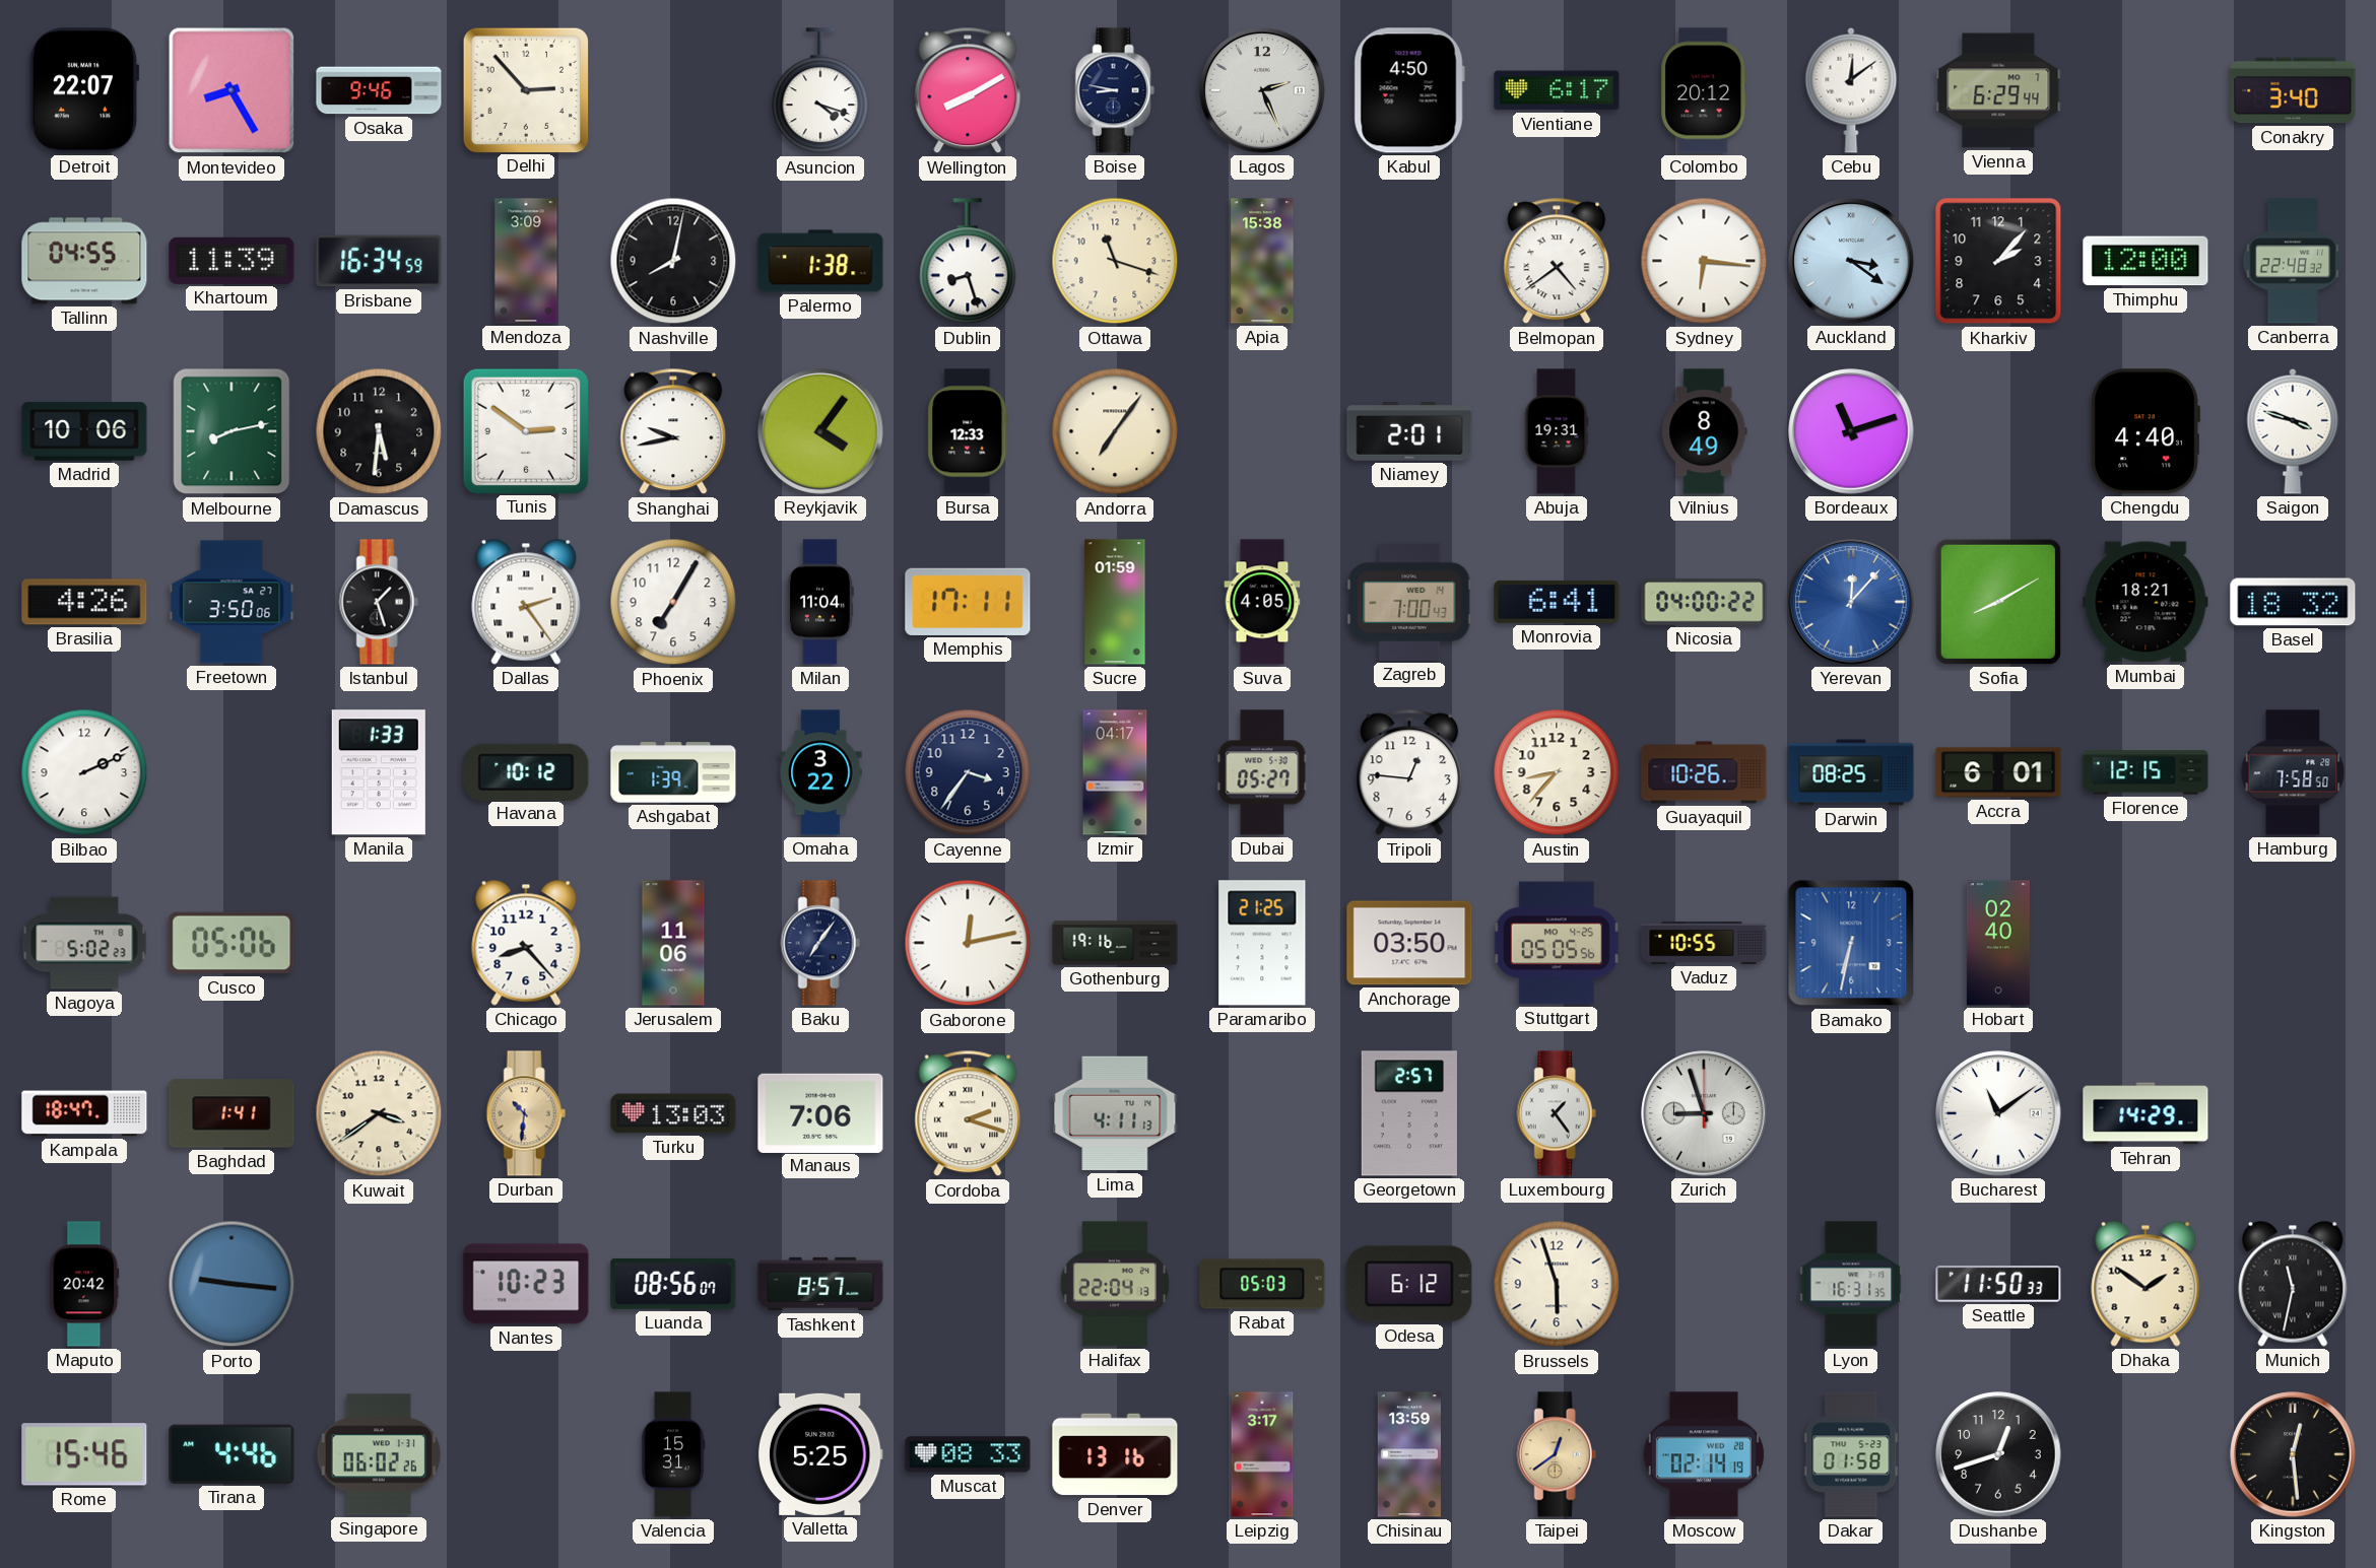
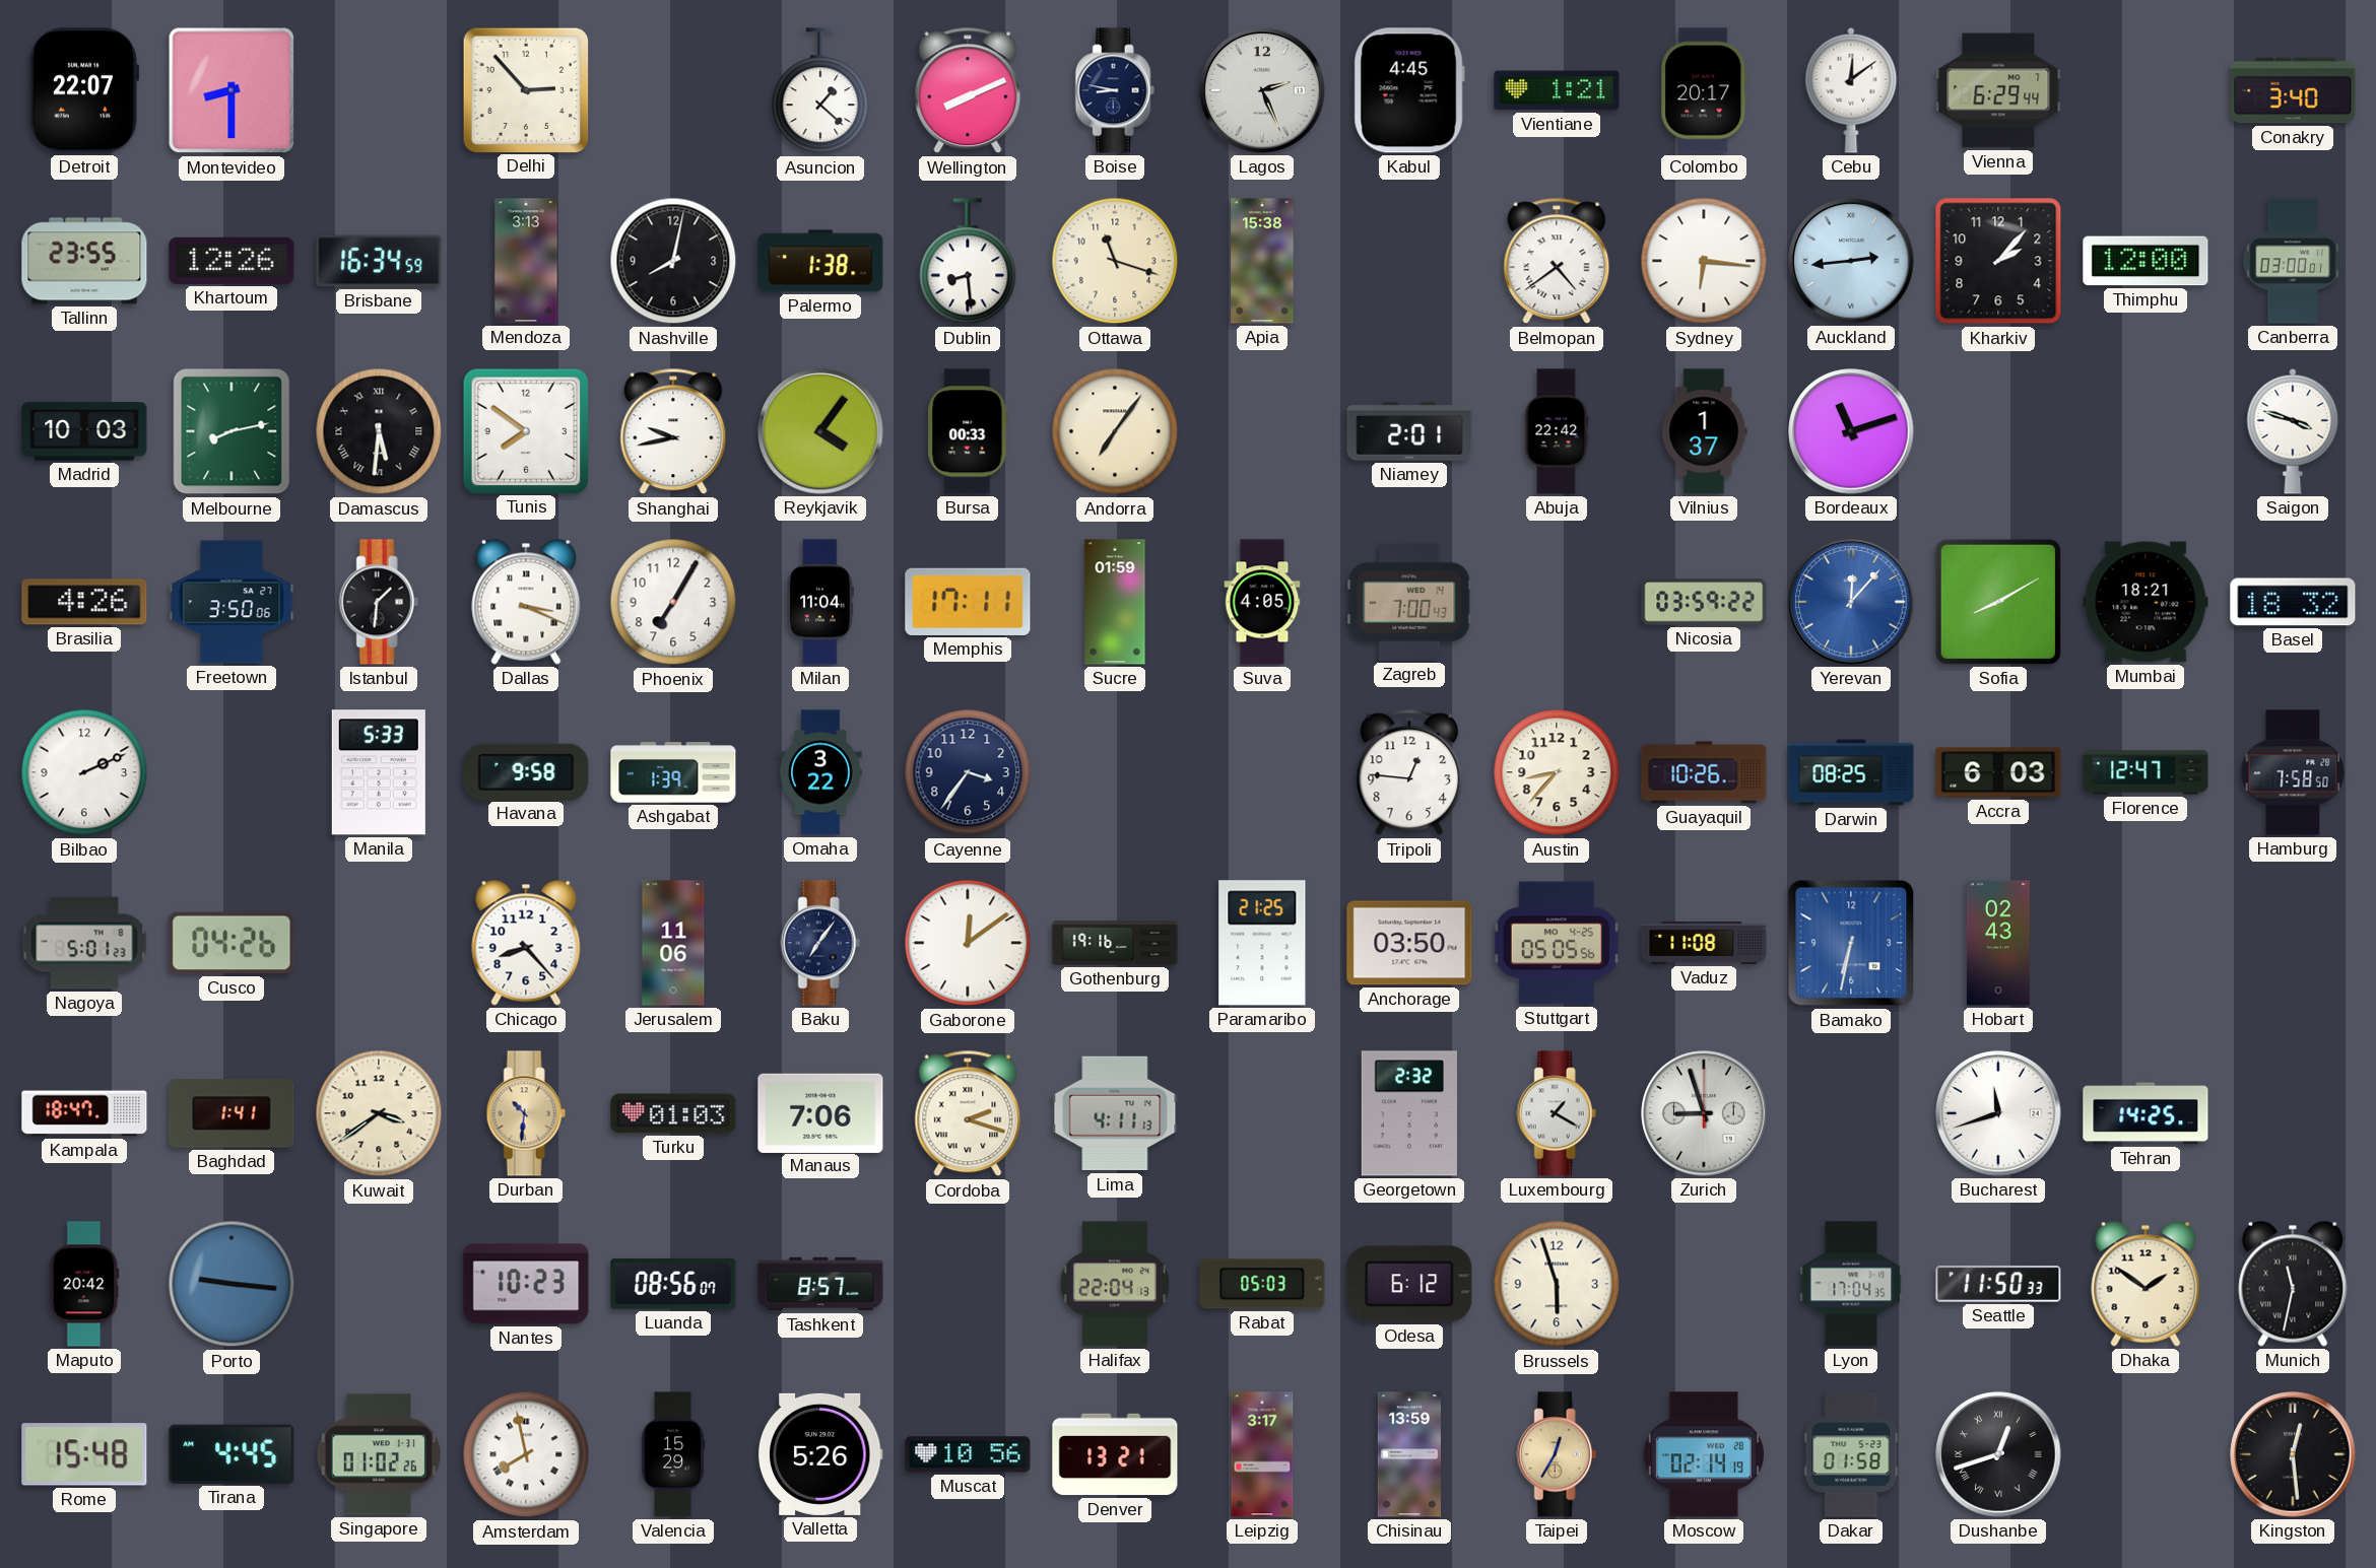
Montevideo: 8:25 -> 8:30
Osaka: 9:46 -> none
Asuncion: 4:18 -> 1:22
Wellington: 8:10 -> 8:11
Kabul: 4:50 -> 4:45
Vientiane: 6:17 -> 1:21
Colombo: 20:12 -> 20:17
Tallinn: 04:55 -> 23:55
Khartoum: 11:39 -> 12:26
Mendoza: 3:09 -> 3:13
Dublin: 8:27 -> 8:29
Auckland: 3:21 -> 2:44
Canberra: 22:48 -> 03:00
Madrid: 10:06 -> 10:03
Damascus numerals: Arabic -> Roman
Tunis: 2:51 -> 7:51
Bursa: 12:33 -> 00:33
Abuja: 19:31 -> 22:42
Vilnius: 8:49 -> 1:37
Chengdu: 4:40 -> none
Istanbul: 1:27 -> 1:31
Dallas: 2:24 -> 3:19
Monrovia: 6:41 -> none
Nicosia: 04:00 -> 03:59
Manila: 1:33 -> 5:33
Havana: 10:12 -> 9:58
Izmir: 04:17 -> none
Dubai: 05:27 -> none
Accra: 6:01 -> 6:03
Florence: 12:15 -> 12:47
Nagoya: 5:02 -> 5:01
Cusco: 05:06 -> 04:26
Gaborone: 12:13 -> 12:09
Vaduz: 10:55 -> 11:08
Hobart: 02:40 -> 02:43
Turku: 13:03 -> 01:03
Georgetown: 2:57 -> 2:32
Luxembourg: 1:24 -> 1:20
Bucharest: 11:09 -> 11:42
Tehran: 14:29 -> 14:25
Lyon: 16:31 -> 17:04
Rome: 15:46 -> 15:48
Tirana: 4:46 -> 4:45
Singapore: 06:02 -> 01:02
Amsterdam: none -> 7:58
Valencia: 15:31 -> 15:29
Valletta: 5:25 -> 5:26
Muscat: 08:33 -> 10:56
Denver: 13:16 -> 13:21
Taipei: 12:39 -> 12:35
Dushanbe numerals: Arabic -> Roman
